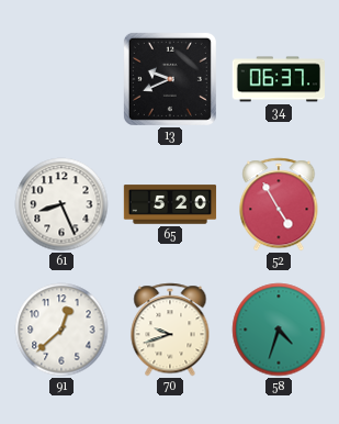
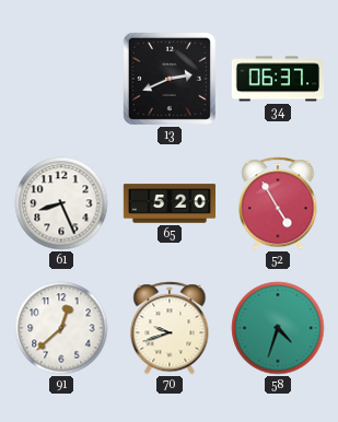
13: 9:41 -> 2:41
